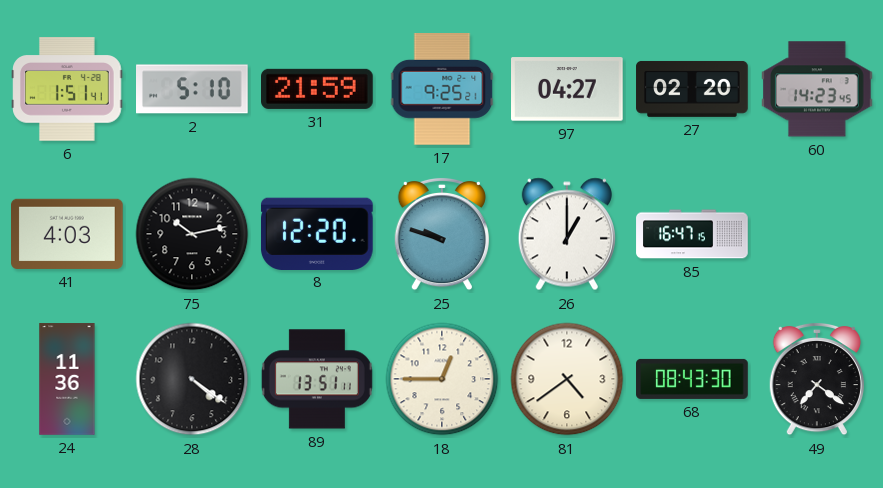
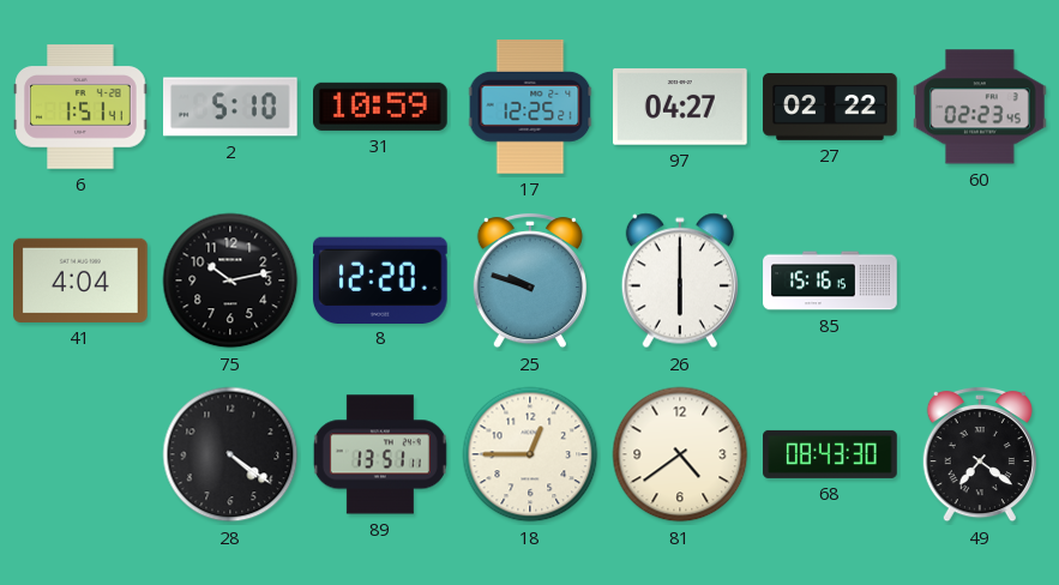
31: 21:59 -> 10:59
17: 9:25 -> 12:25
27: 02:20 -> 02:22
60: 14:23 -> 02:23
41: 4:03 -> 4:04
26: 1:00 -> 6:00
85: 16:47 -> 15:16
24: 11:36 -> none
